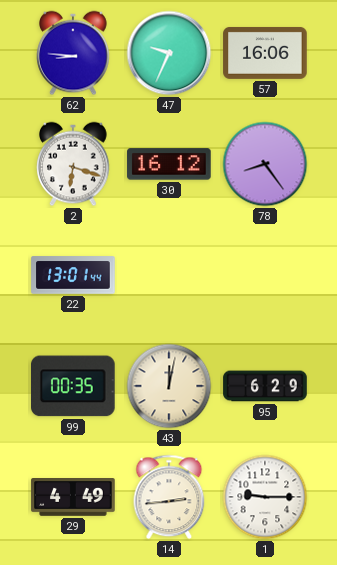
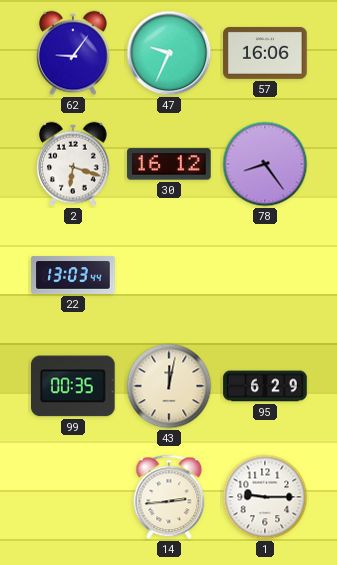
62: 8:46 -> 9:06
22: 13:01 -> 13:03
29: 4:49 -> none
